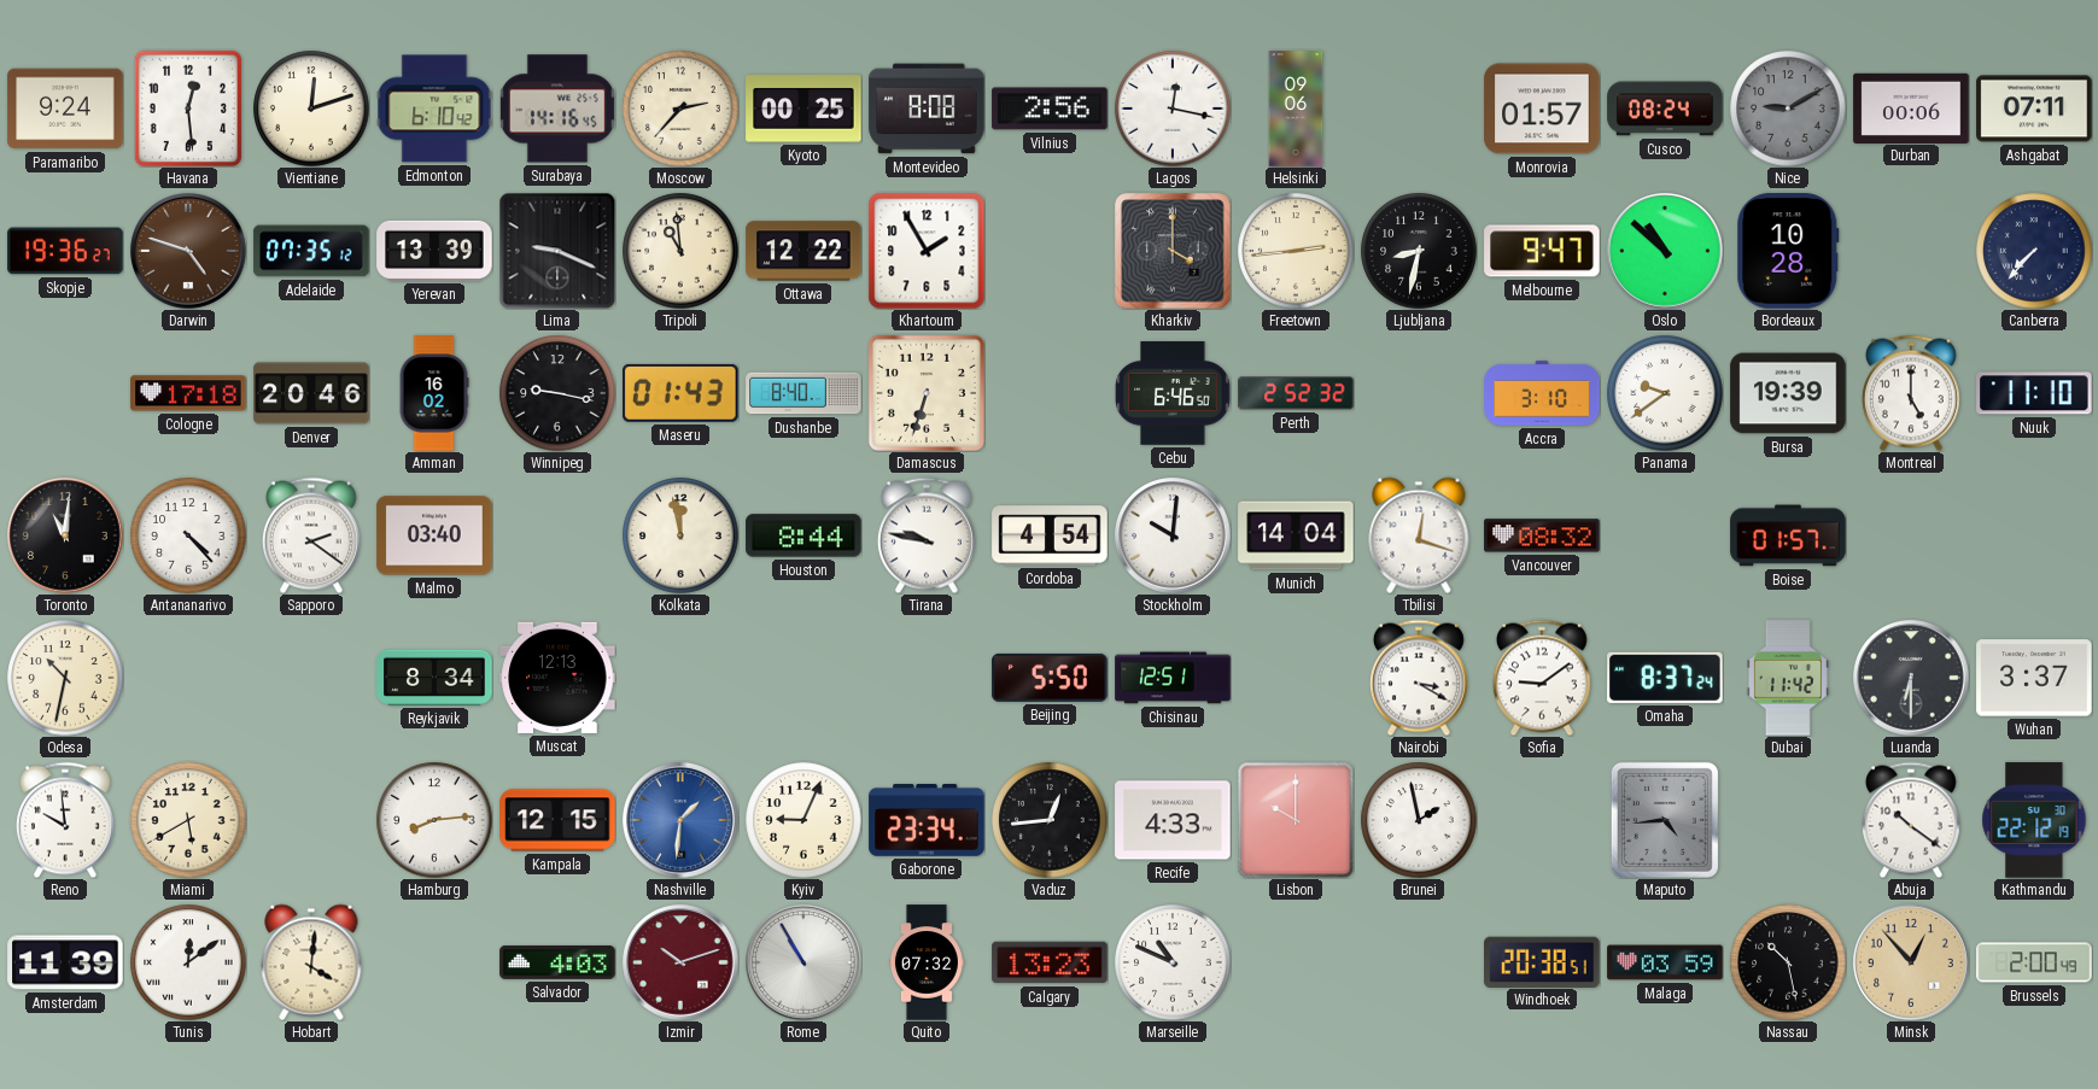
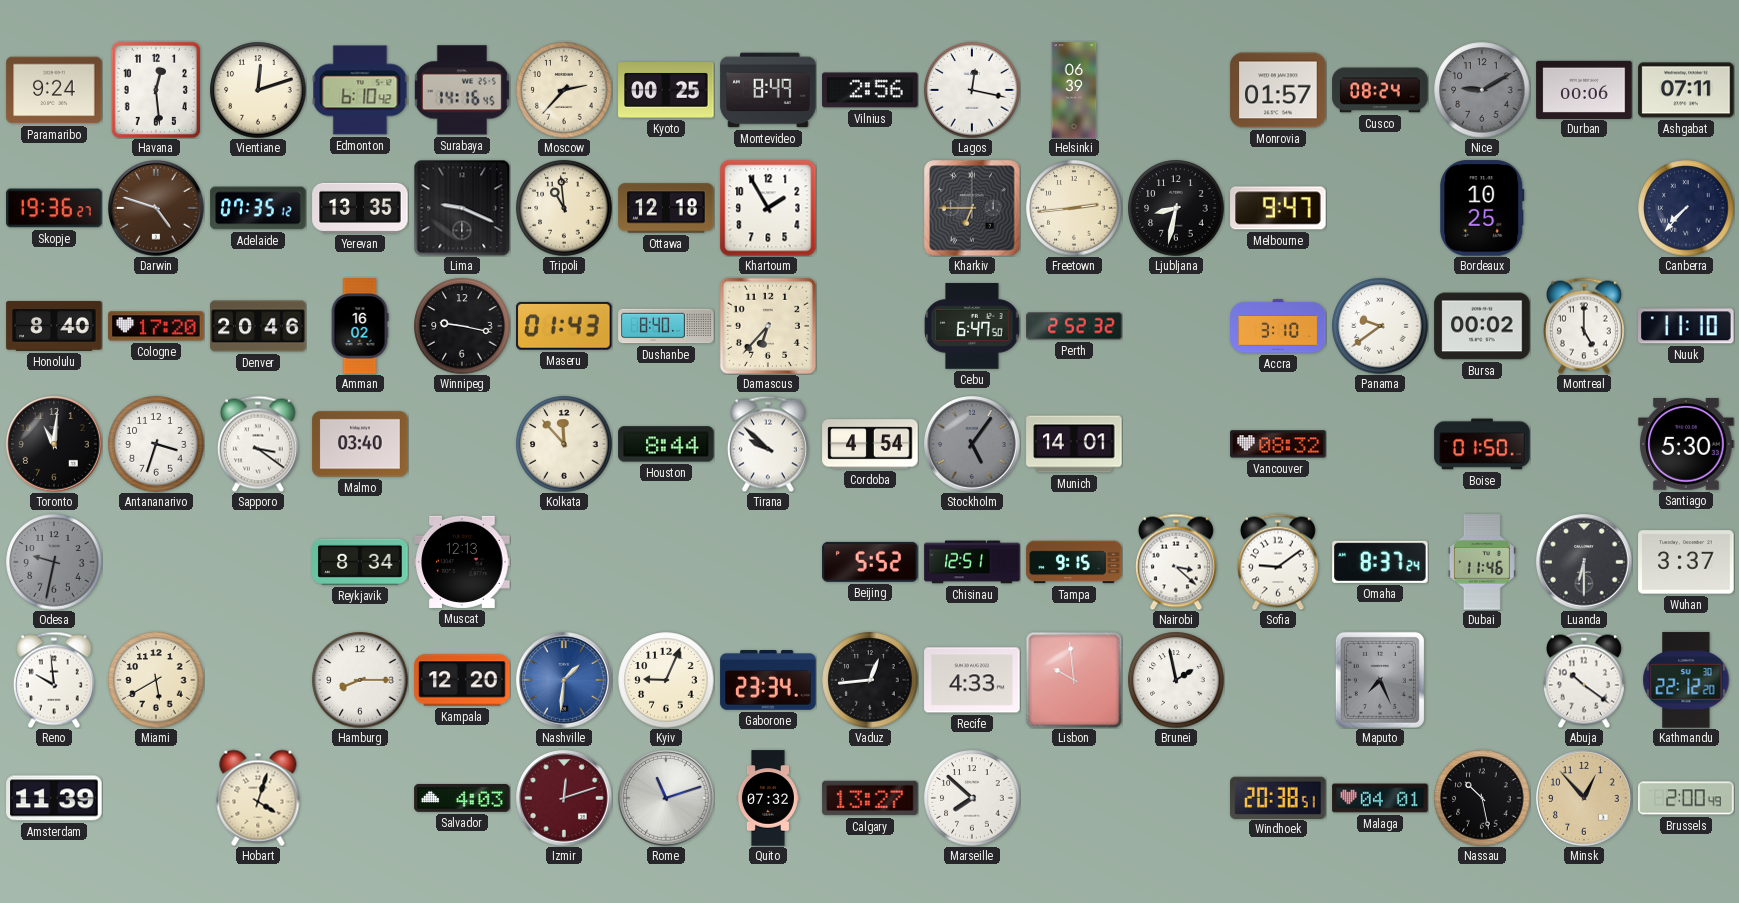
Montevideo: 8:08 -> 8:49
Helsinki: 09:06 -> 06:39
Yerevan: 13:39 -> 13:35
Ottawa: 12:22 -> 12:18
Kharkiv: 4:00 -> 6:45
Oslo: 10:52 -> none
Bordeaux: 10:28 -> 10:25
Honolulu: none -> 8:40
Cologne: 17:18 -> 17:20
Damascus: 6:33 -> 6:37
Cebu: 6:46 -> 6:47
Bursa: 19:39 -> 00:02
Antananarivo: 4:23 -> 3:33
Sapporo: 2:21 -> 3:21
Kolkata: 11:58 -> 11:53
Tirana: 9:47 -> 9:52
Stockholm: 10:01 -> 5:06
Stockholm dial: white -> grey
Munich: 14:04 -> 14:01
Tbilisi: 12:18 -> none
Boise: 01:57 -> 01:50
Santiago: none -> 5:30
Odesa: 10:32 -> 9:32
Odesa dial: cream -> grey
Beijing: 5:50 -> 5:52
Tampa: none -> 9:15
Nairobi: 3:20 -> 3:22
Dubai: 11:42 -> 11:46
Hamburg: 8:14 -> 8:15
Kampala: 12:15 -> 12:20
Lisbon: 10:00 -> 9:59
Maputo: 4:44 -> 7:26
Kathmandu: 22:12:19 -> 22:12:20
Tunis: 12:09 -> none
Hobart: 4:01 -> 4:03
Izmir: 10:12 -> 12:12
Rome: 10:55 -> 11:12
Calgary: 13:23 -> 13:27
Marseille: 10:49 -> 7:52
Malaga: 03:59 -> 04:01
